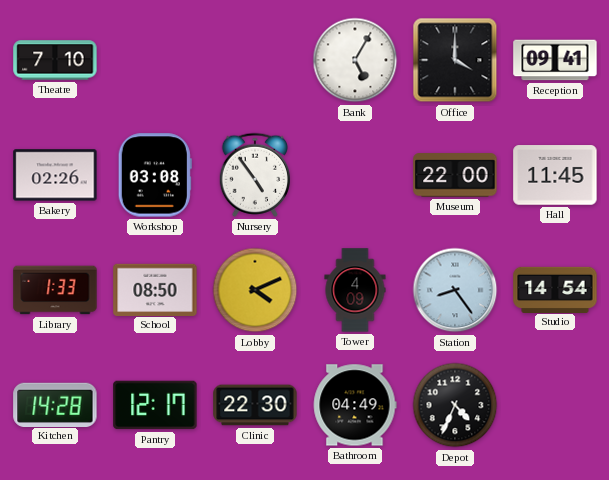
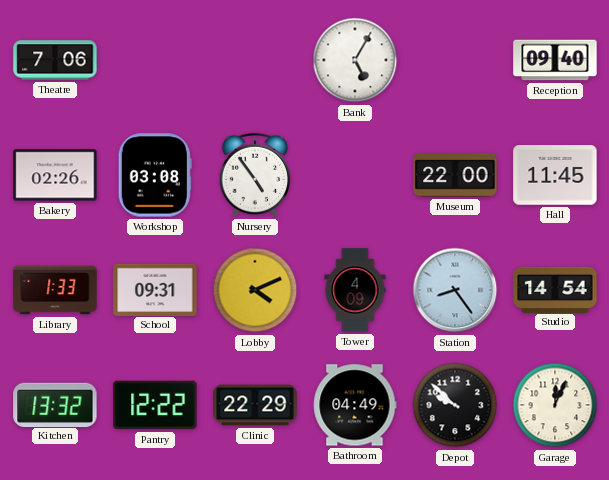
Theatre: 7:10 -> 7:06
Office: 4:00 -> none
Reception: 09:41 -> 09:40
School: 08:50 -> 09:31
Kitchen: 14:28 -> 13:32
Pantry: 12:17 -> 12:22
Clinic: 22:30 -> 22:29
Depot: 4:34 -> 9:52
Garage: none -> 12:04
